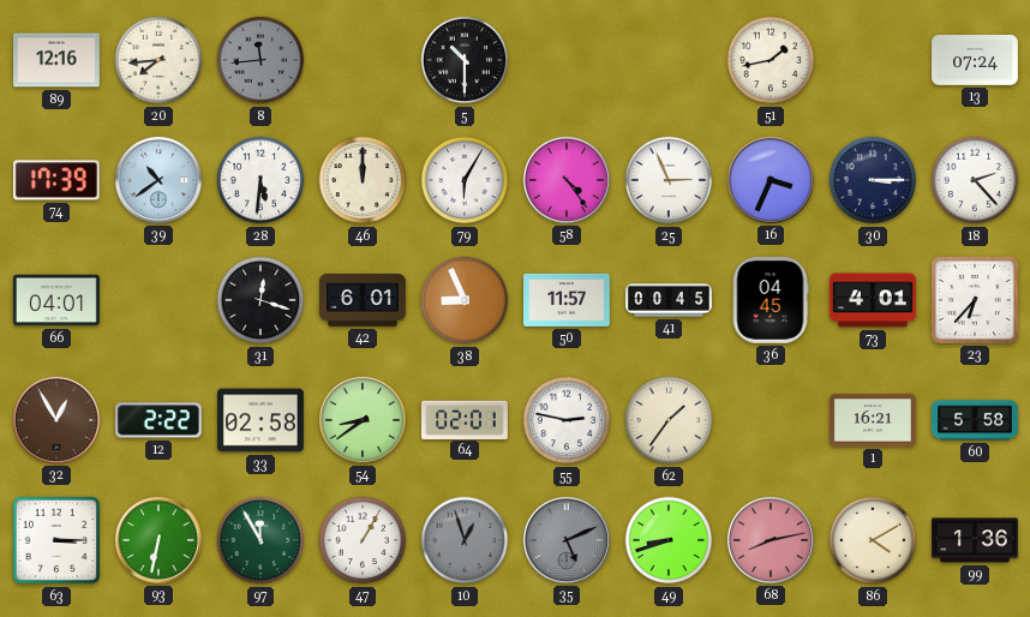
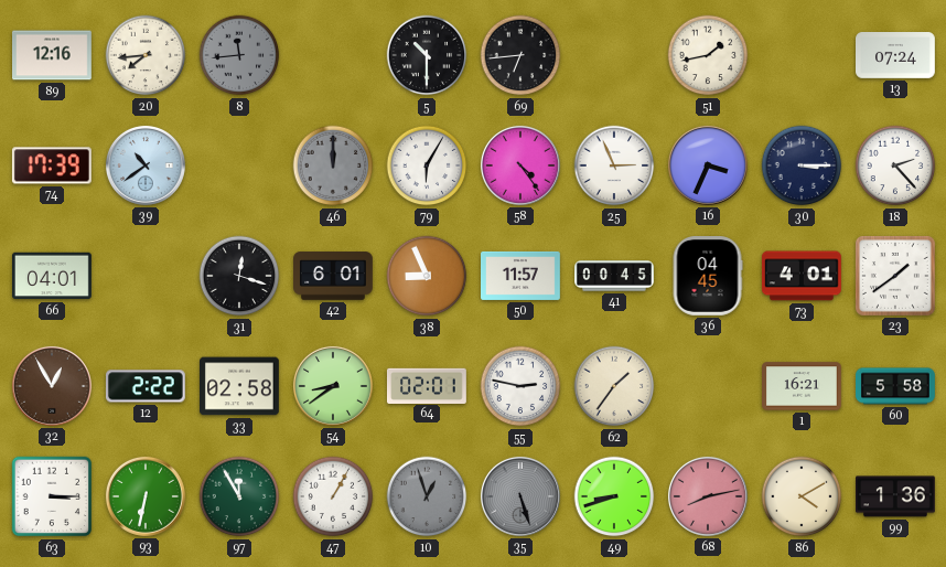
69: none -> 6:44
28: 5:31 -> none
46 dial: cream -> grey
23: 6:37 -> 1:39
35: 5:11 -> 5:27
